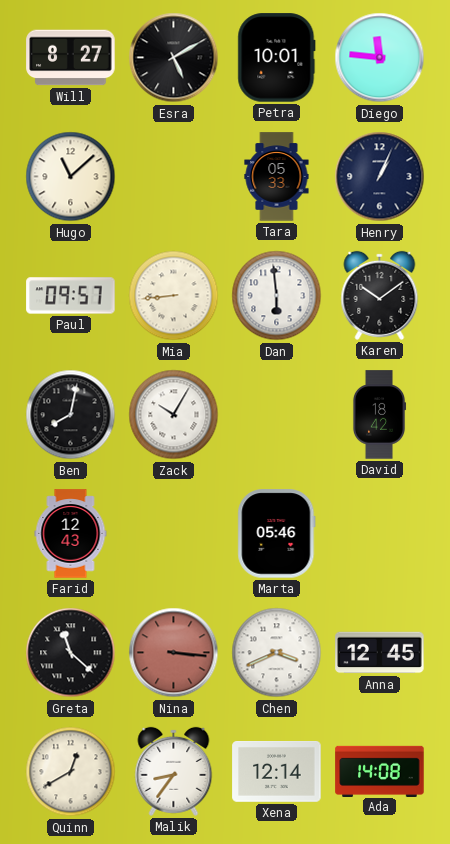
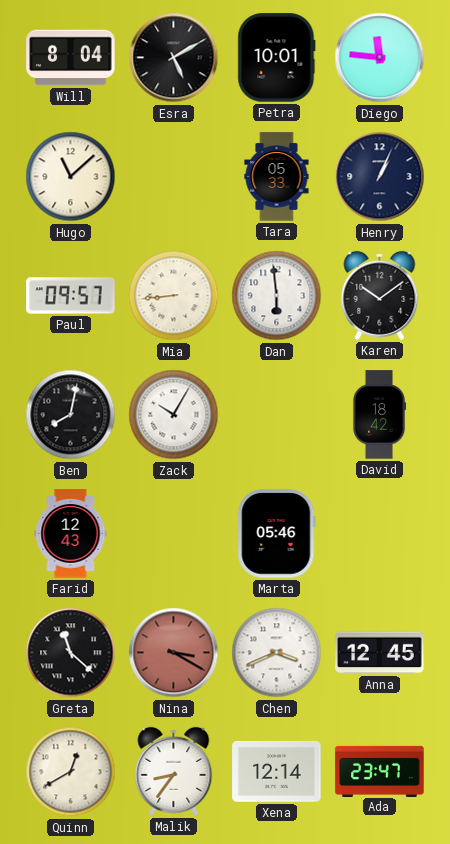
Will: 8:27 -> 8:04
Nina: 3:16 -> 3:20
Ada: 14:08 -> 23:47
